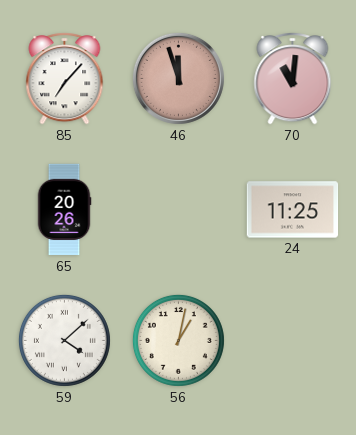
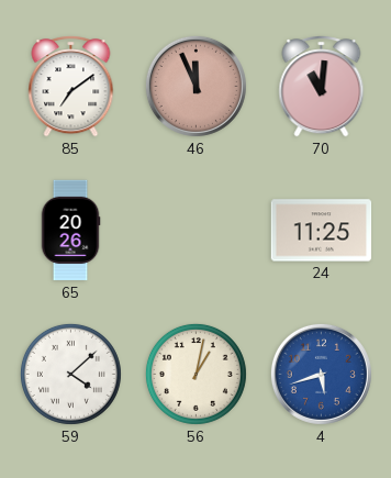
85: 7:07 -> 7:09
46: 11:57 -> 11:56
4: none -> 5:42
